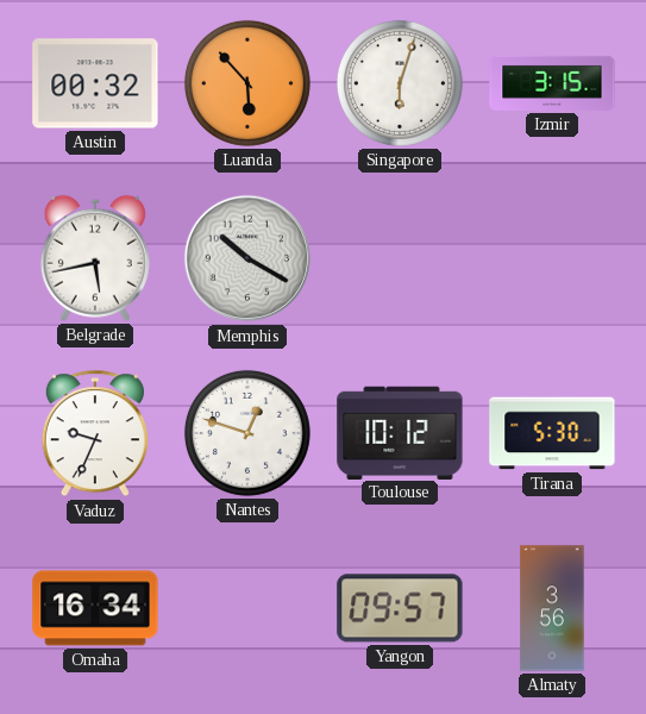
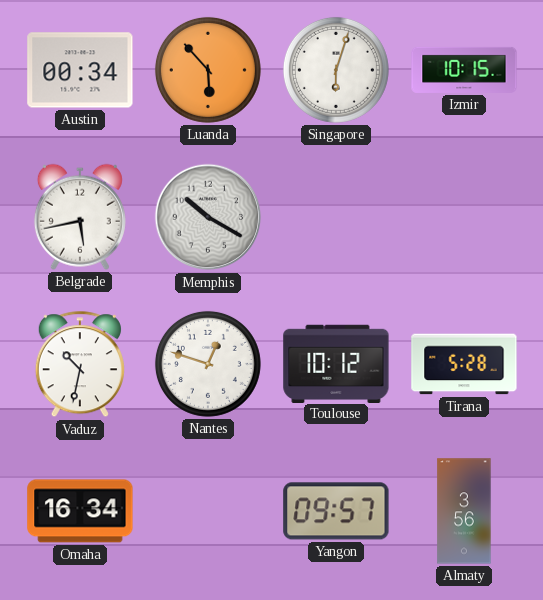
Austin: 00:32 -> 00:34
Izmir: 3:15 -> 10:15
Vaduz: 9:34 -> 10:32
Tirana: 5:30 -> 5:28
